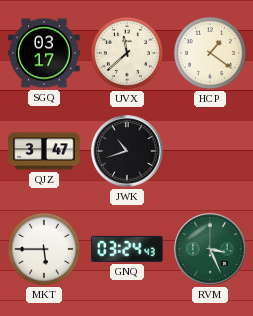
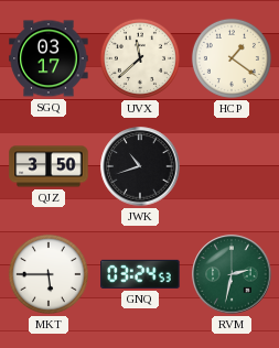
QJZ: 3:47 -> 3:50
GNQ: 03:24:43 -> 03:24:53
RVM: 3:26 -> 2:32
